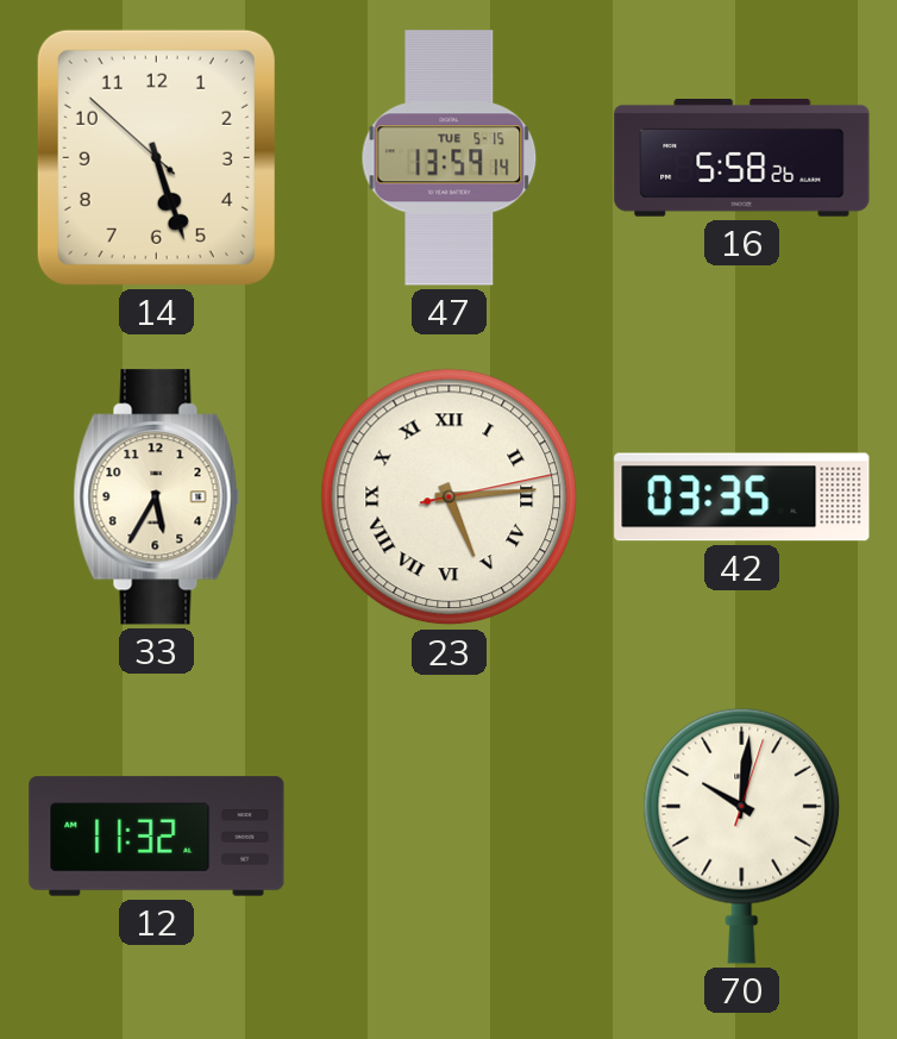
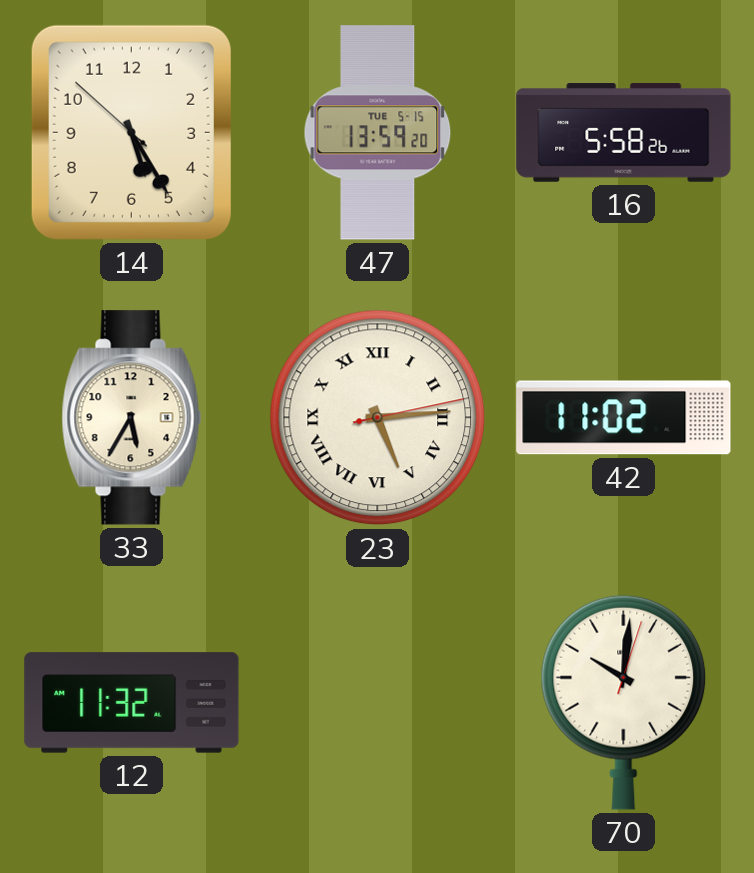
14: 5:26 -> 5:24
47: 13:59:14 -> 13:59:20
42: 03:35 -> 11:02
